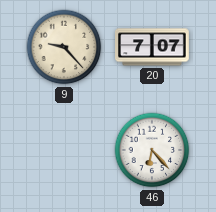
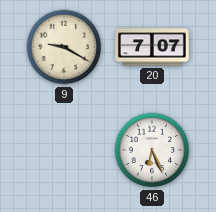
9: 9:23 -> 9:20
46: 6:23 -> 6:26
